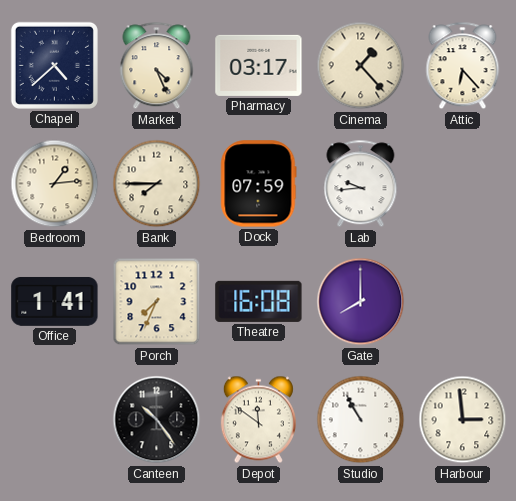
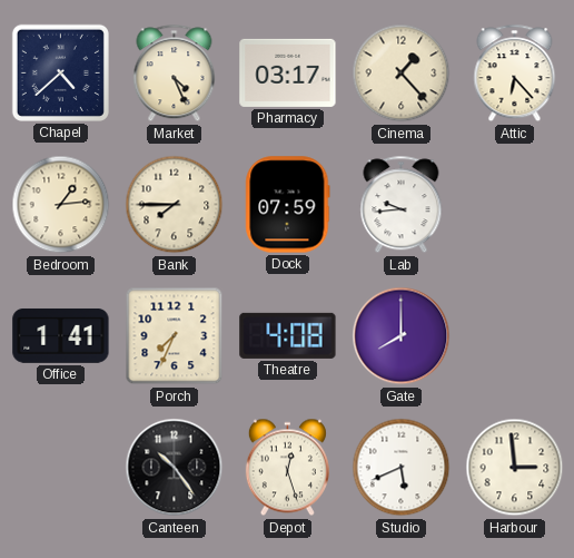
Theatre: 16:08 -> 4:08
Depot: 11:51 -> 12:27
Studio: 10:55 -> 5:41
